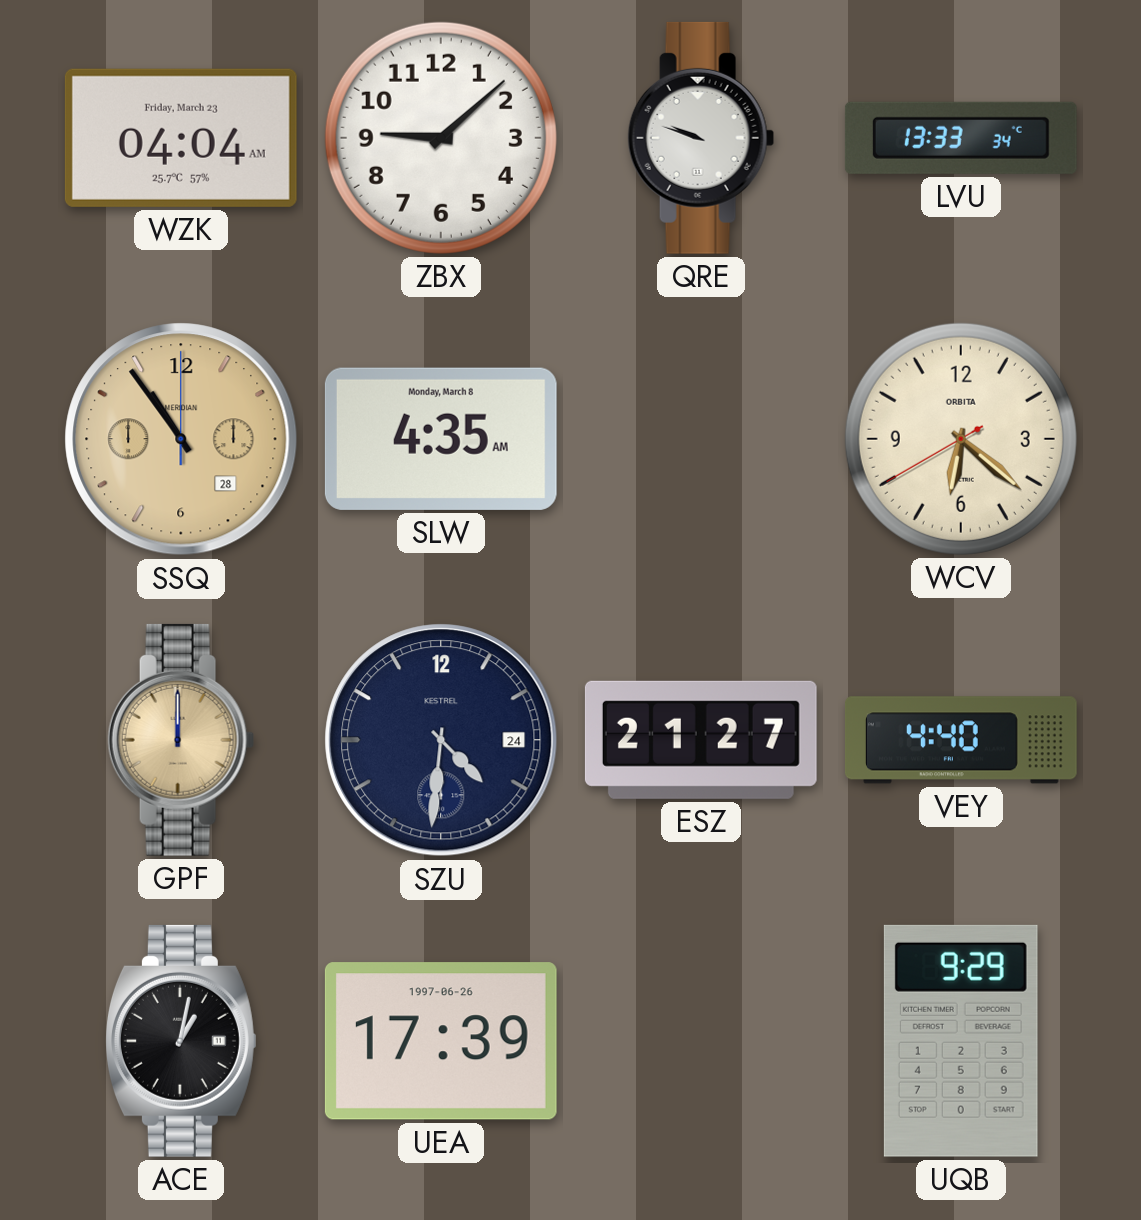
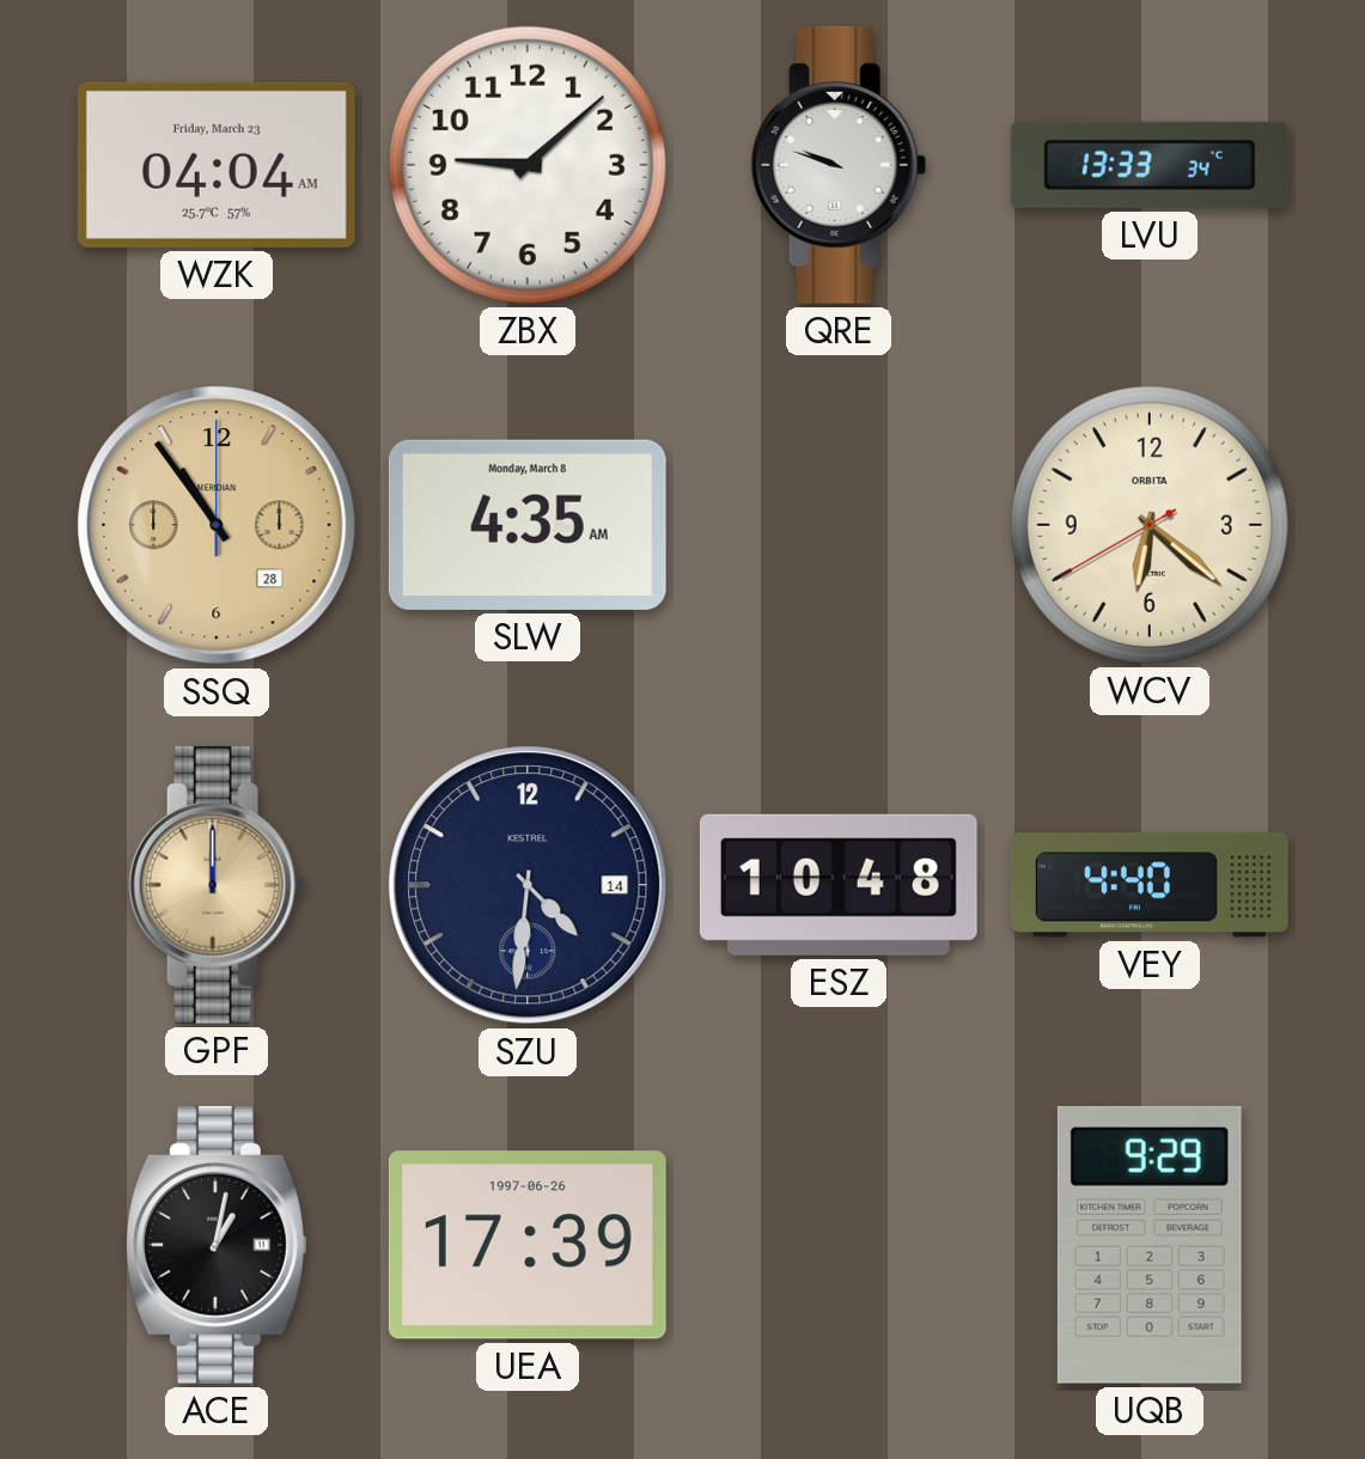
SZU date: 24 -> 14
ESZ: 21:27 -> 10:48
